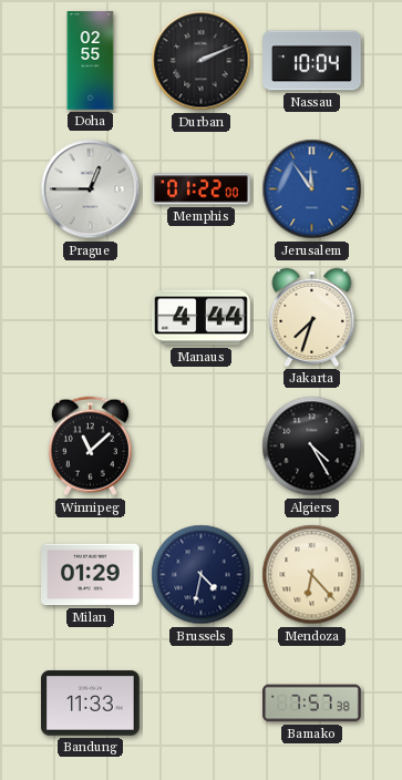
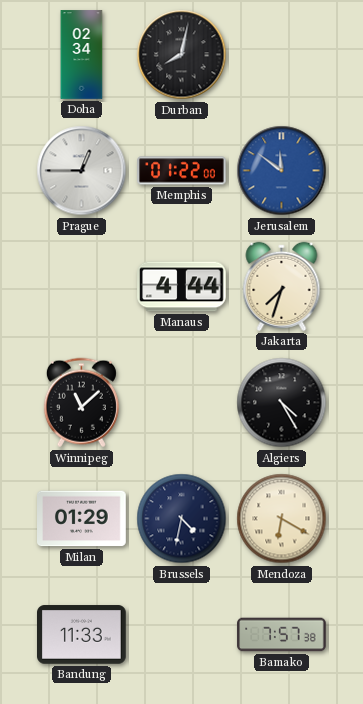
Doha: 02:55 -> 02:34
Durban: 2:11 -> 8:02
Nassau: 10:04 -> none
Jerusalem: 11:54 -> 11:51
Mendoza: 6:23 -> 6:20
